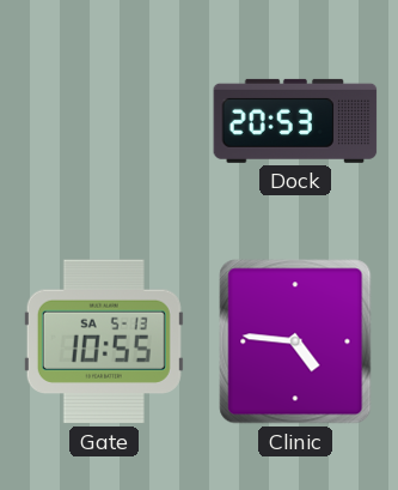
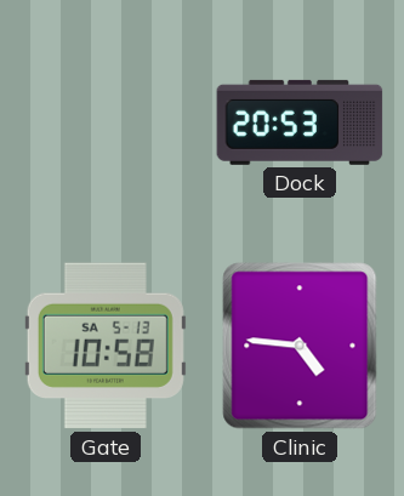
Gate: 10:55 -> 10:58
